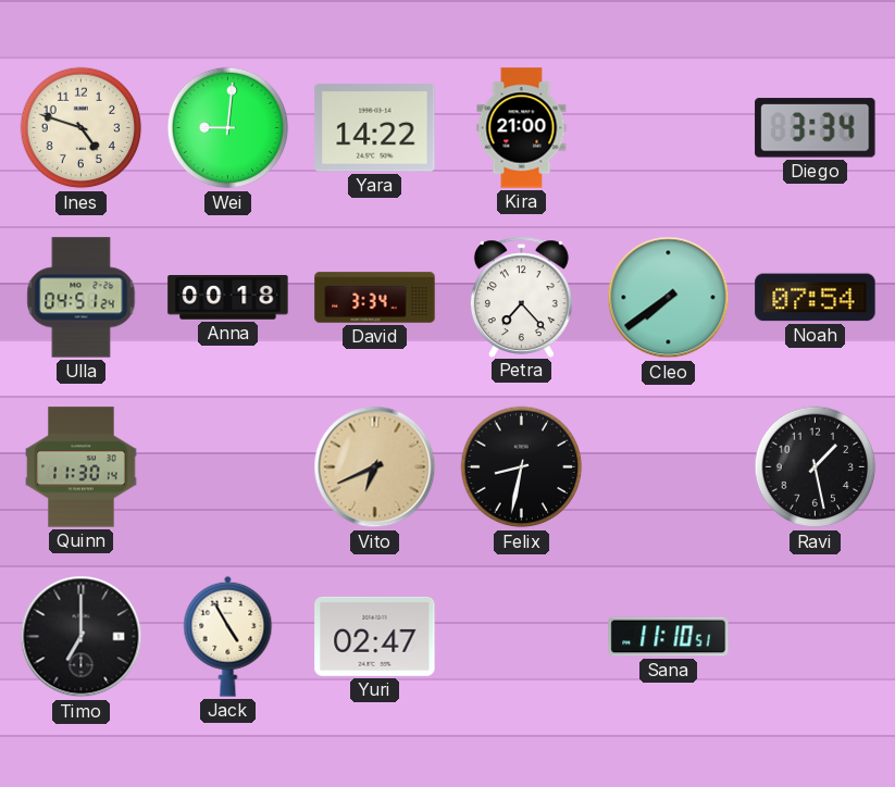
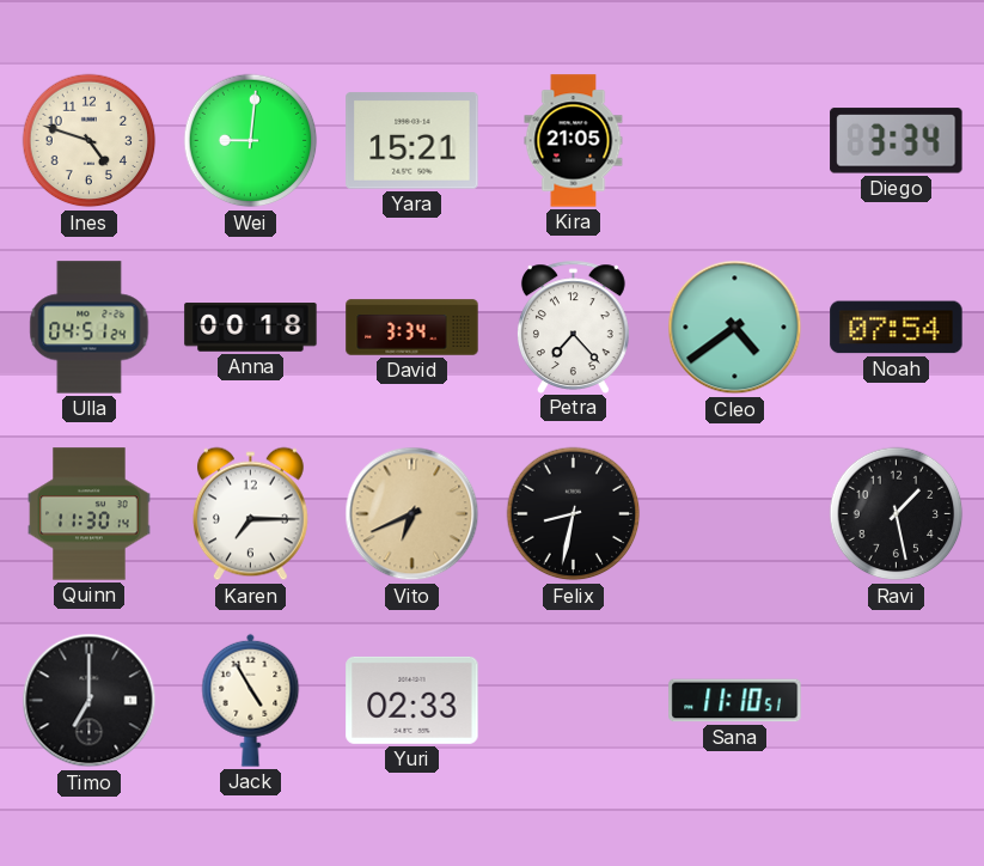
Yara: 14:22 -> 15:21
Kira: 21:00 -> 21:05
Cleo: 7:39 -> 4:39
Karen: none -> 7:15
Yuri: 02:47 -> 02:33
